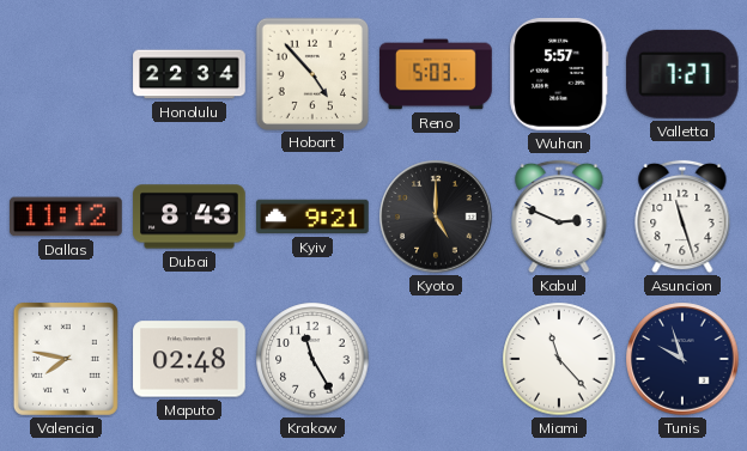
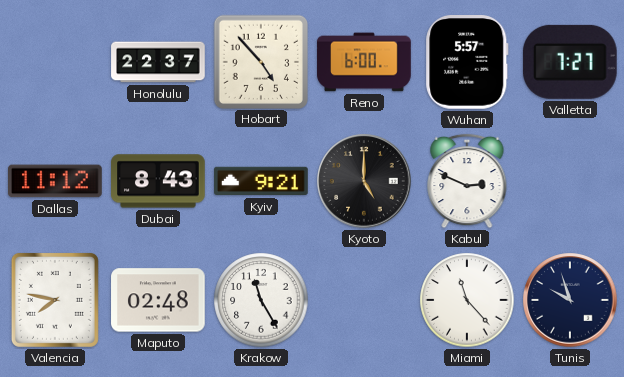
Honolulu: 22:34 -> 22:37
Reno: 5:03 -> 6:00
Asuncion: 11:27 -> none
